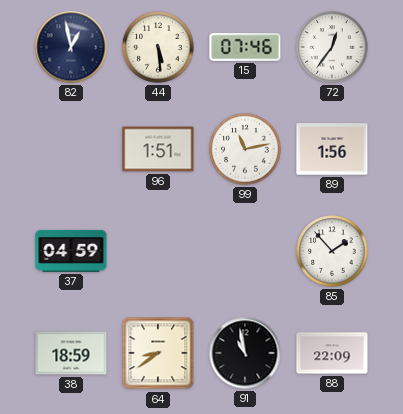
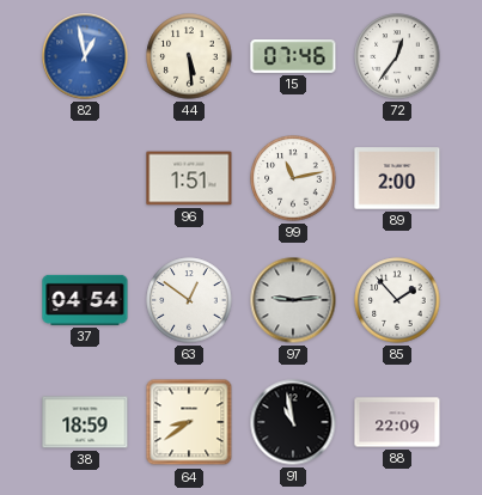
82 dial: navy -> blue
89: 1:56 -> 2:00
37: 04:59 -> 04:54
63: none -> 12:51
97: none -> 9:14
